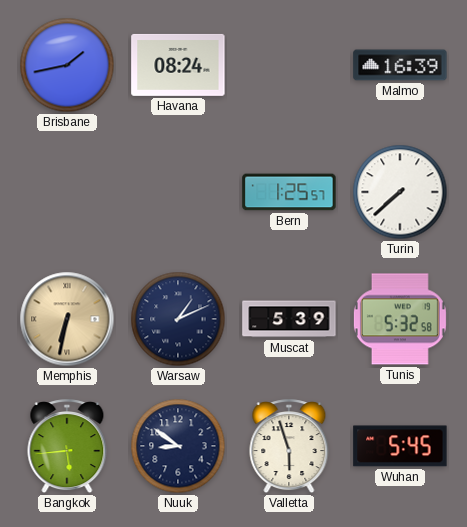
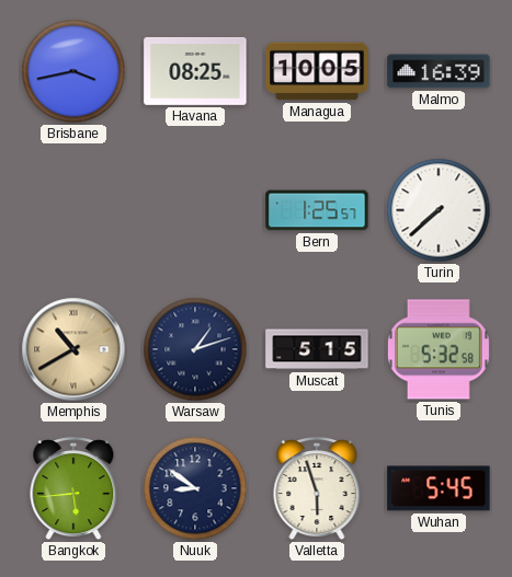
Brisbane: 1:43 -> 3:43
Havana: 08:24 -> 08:25
Managua: none -> 10:05
Memphis: 6:32 -> 10:40
Warsaw: 1:11 -> 1:12
Muscat: 5:39 -> 5:15
